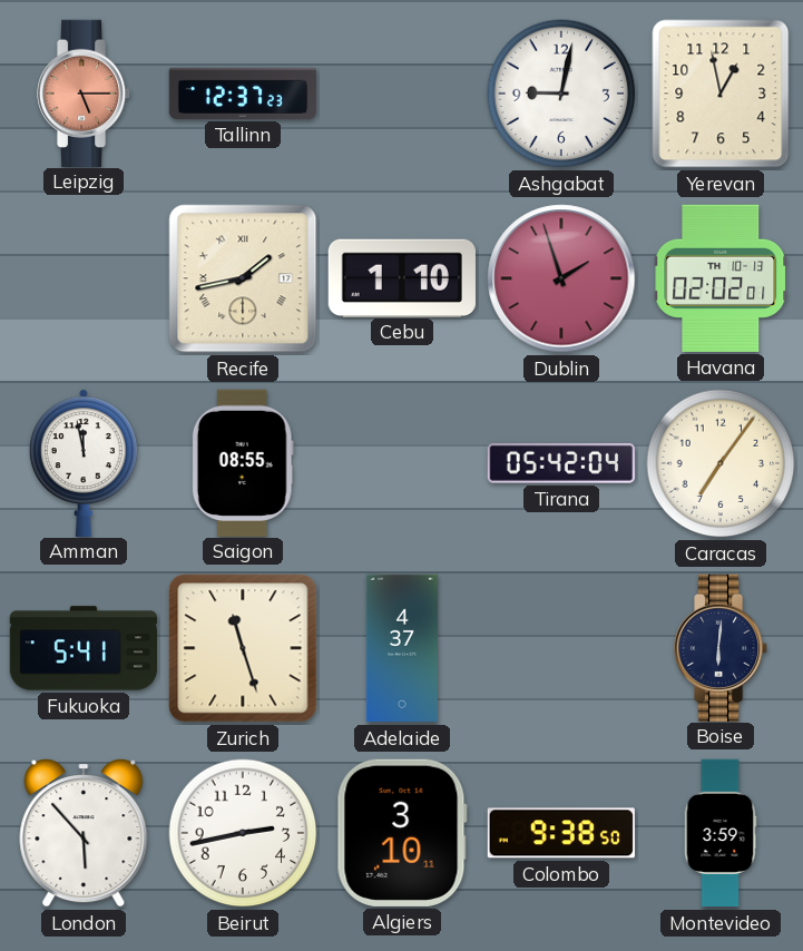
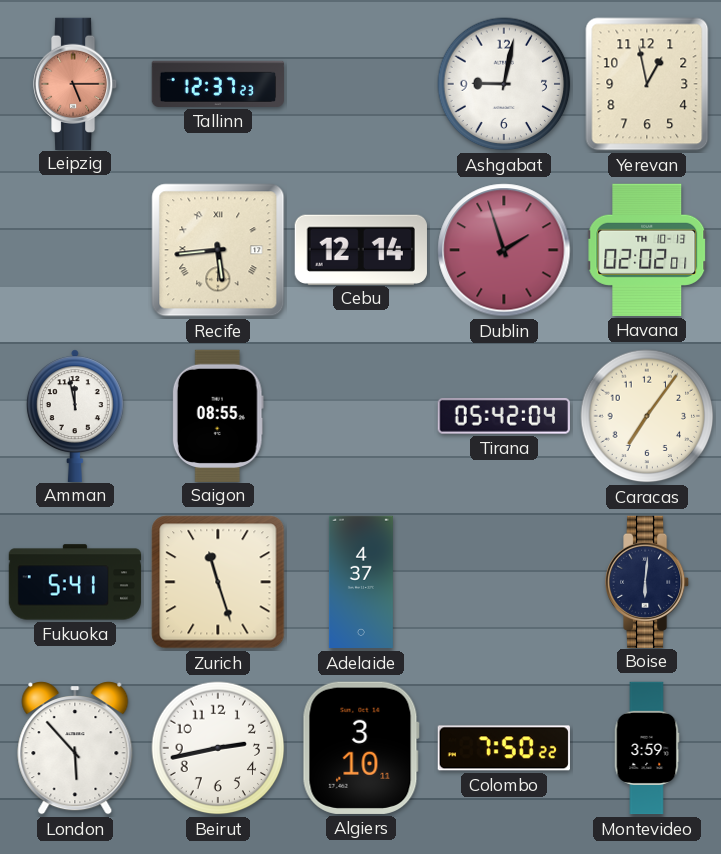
Recife: 1:43 -> 5:44
Cebu: 1:10 -> 12:14
Colombo: 9:38 -> 7:50
